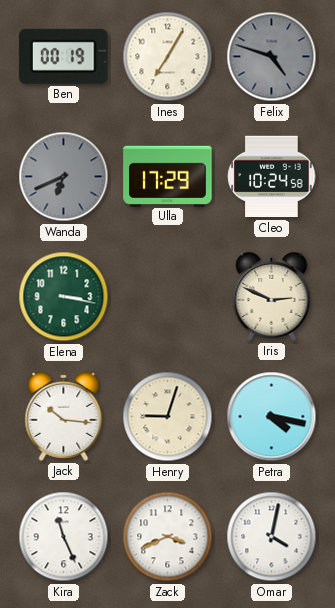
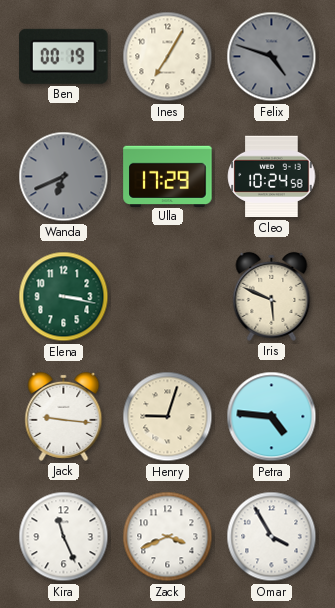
Iris: 2:49 -> 5:49
Jack: 10:16 -> 9:16
Petra: 4:17 -> 4:46
Omar: 4:02 -> 3:55
